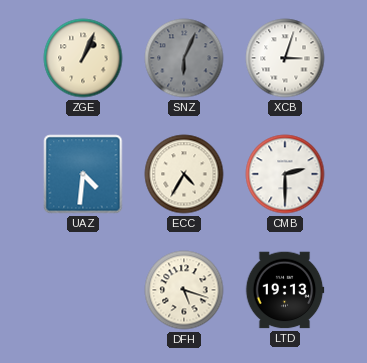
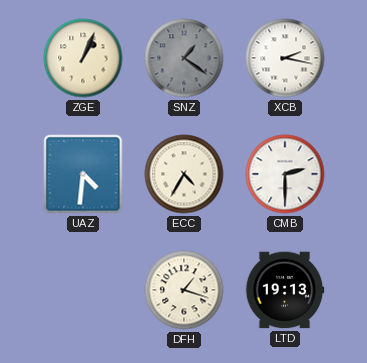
SNZ: 6:04 -> 1:21
XCB: 3:03 -> 2:17
DFH: 5:18 -> 1:18
